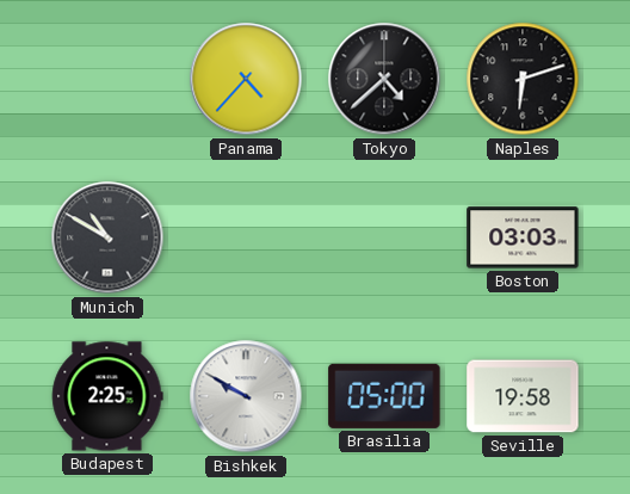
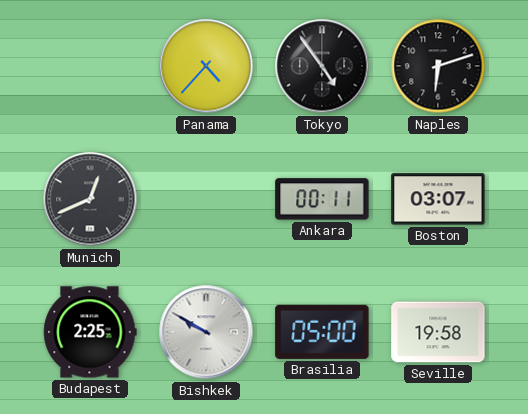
Tokyo: 4:38 -> 4:54
Munich: 10:50 -> 12:41
Ankara: none -> 00:11
Boston: 03:03 -> 03:07
